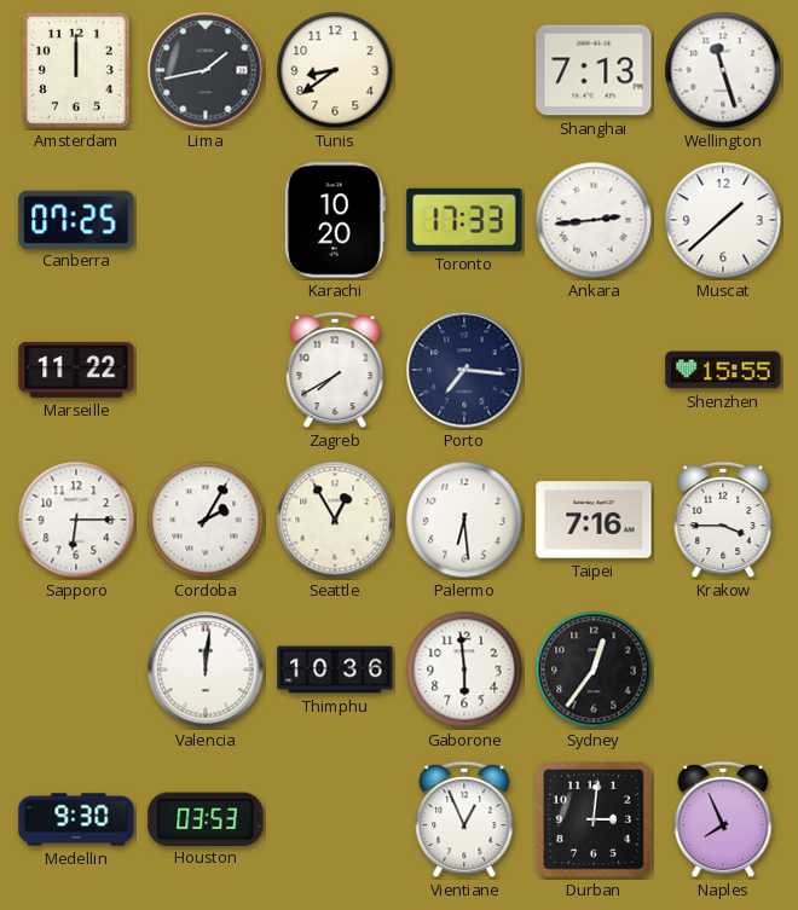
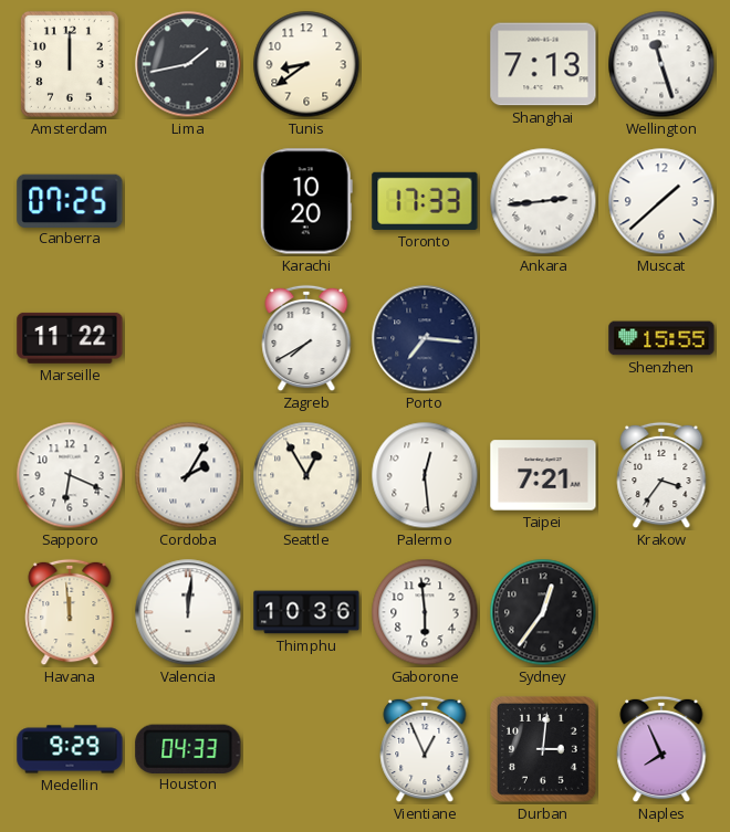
Sapporo: 6:15 -> 6:19
Palermo: 6:29 -> 12:29
Taipei: 7:16 -> 7:21
Krakow: 3:45 -> 3:36
Havana: none -> 11:59
Medellin: 9:30 -> 9:29
Houston: 03:53 -> 04:33
